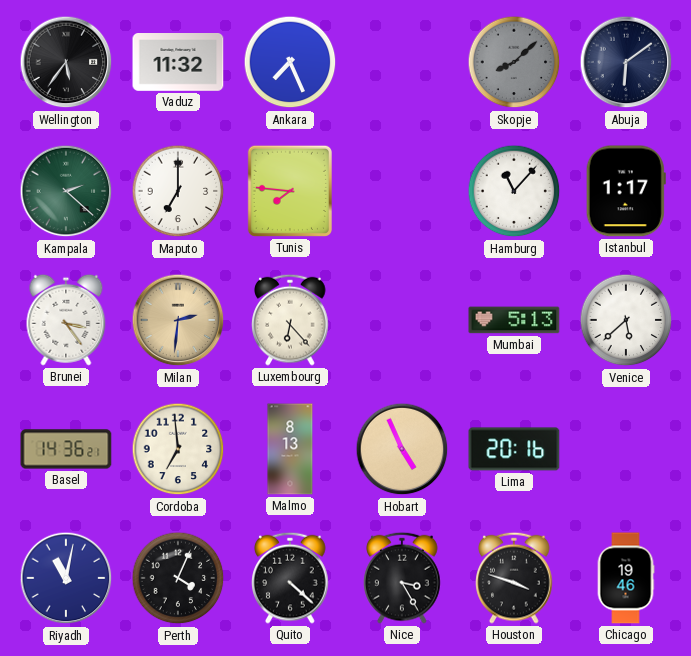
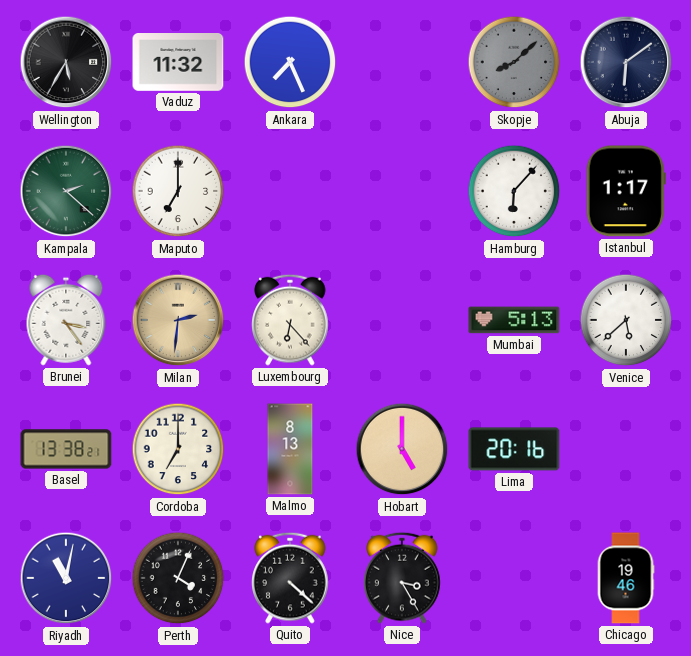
Wellington: 5:36 -> 5:35
Tunis: 7:46 -> none
Hamburg: 11:07 -> 6:07
Basel: 14:36 -> 13:38
Cordoba: 6:59 -> 7:00
Hobart: 4:56 -> 5:00
Houston: 3:48 -> none
